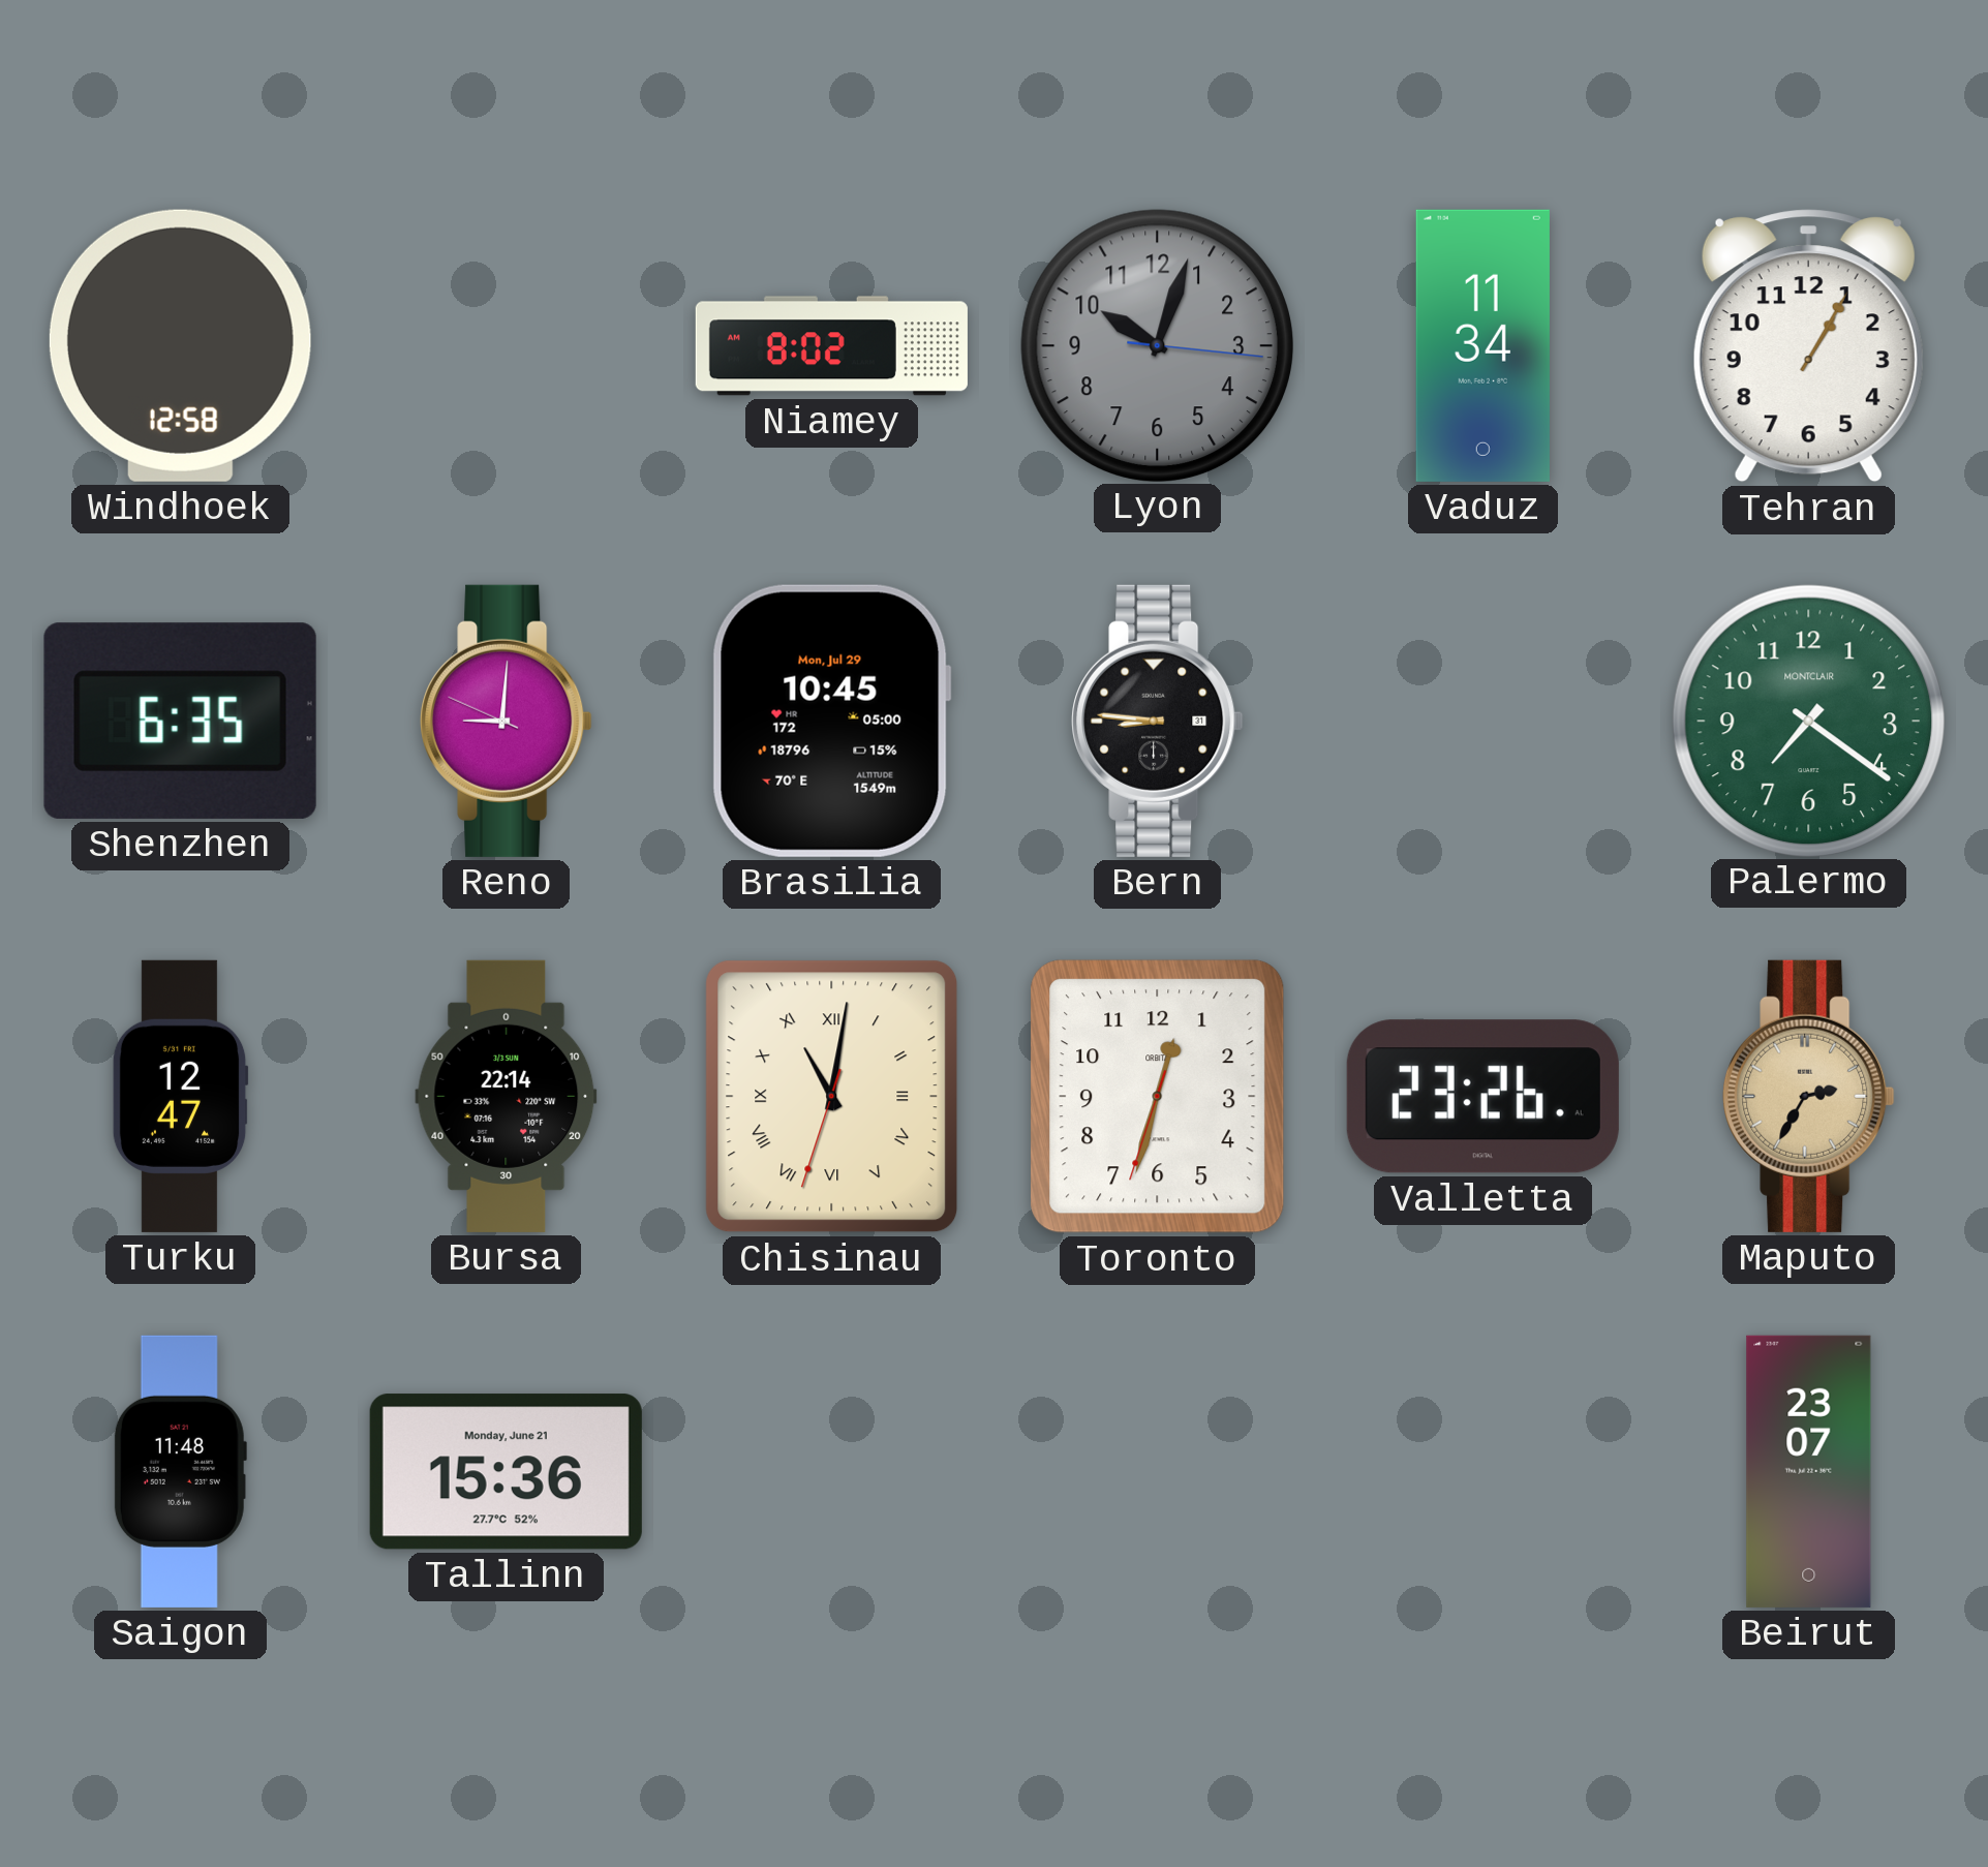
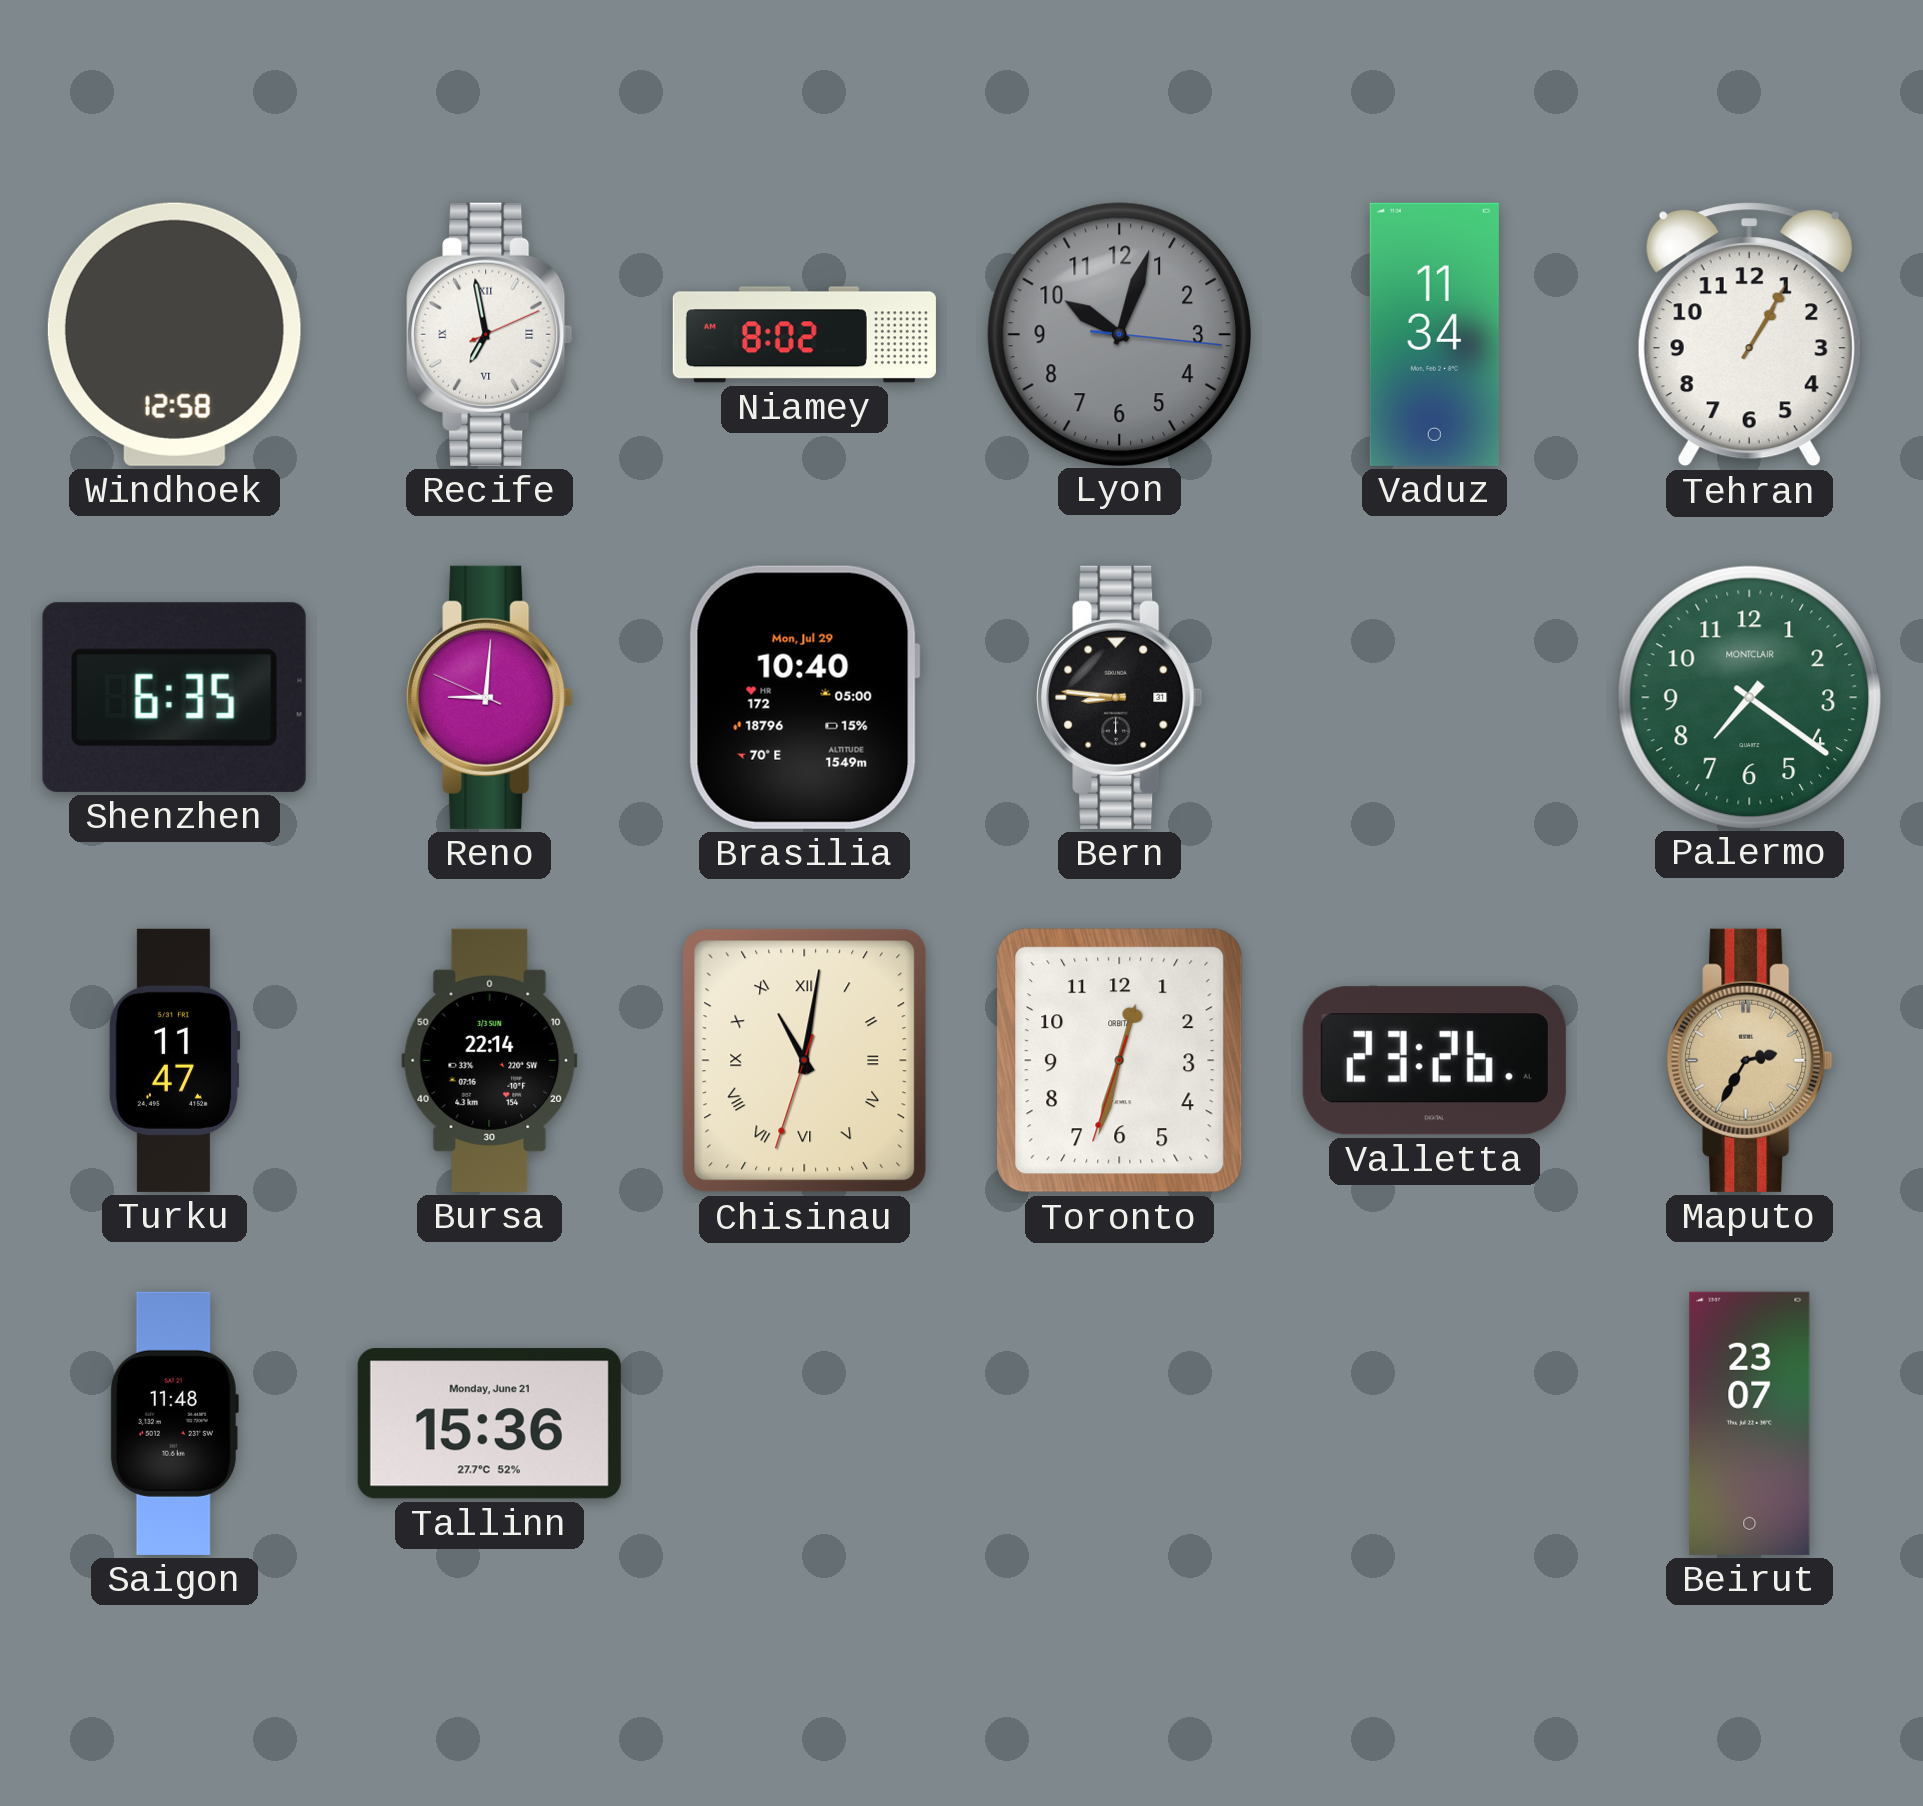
Recife: none -> 6:58
Brasilia: 10:45 -> 10:40
Turku: 12:47 -> 11:47
